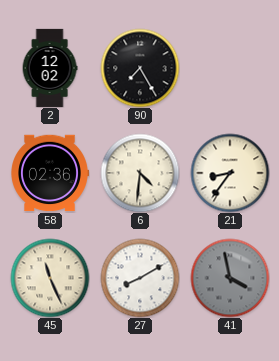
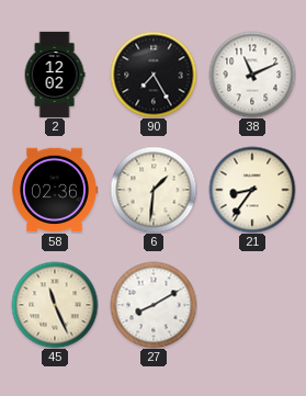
38: none -> 11:11
6: 4:31 -> 1:31
41: 3:58 -> none
